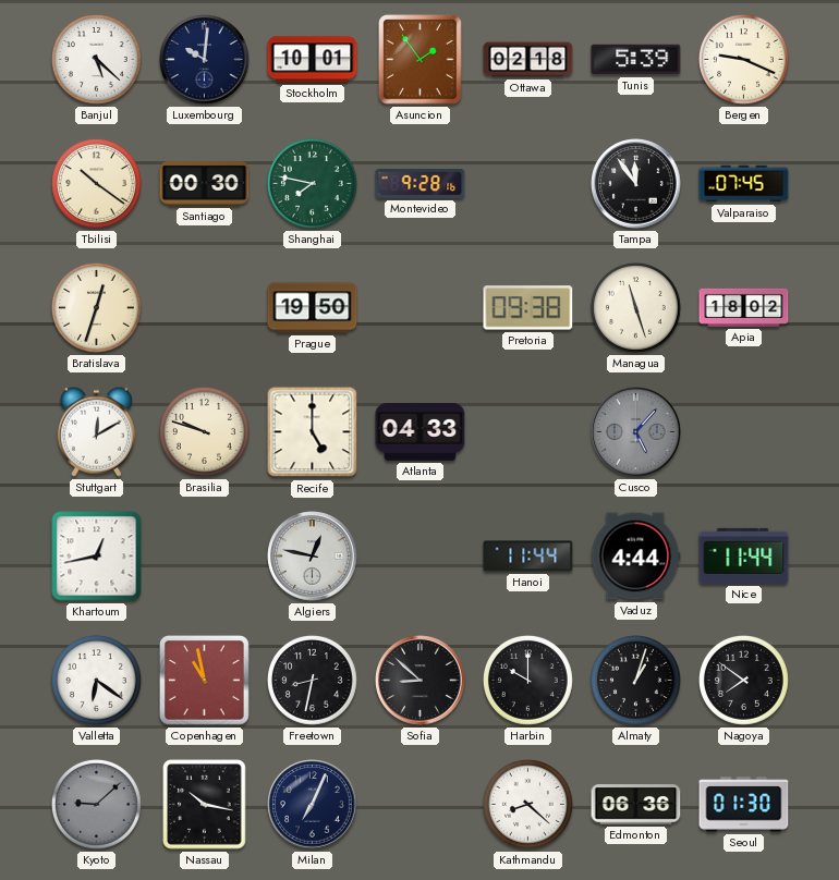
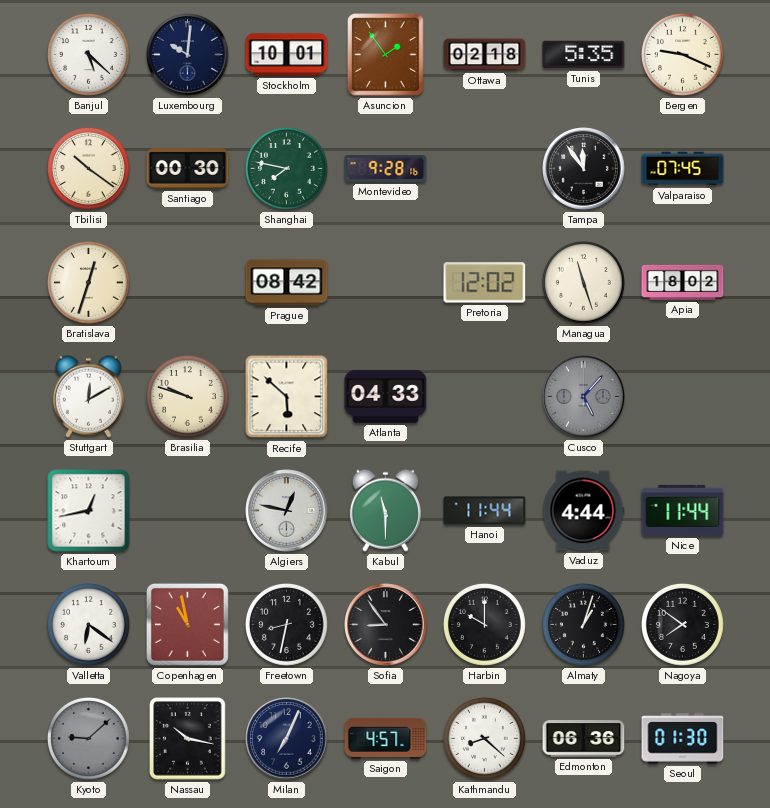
Tunis: 5:39 -> 5:35
Prague: 19:50 -> 08:42
Pretoria: 09:38 -> 12:02
Recife: 5:00 -> 5:52
Kabul: none -> 11:30
Sofia: 8:52 -> 8:54
Saigon: none -> 4:57
